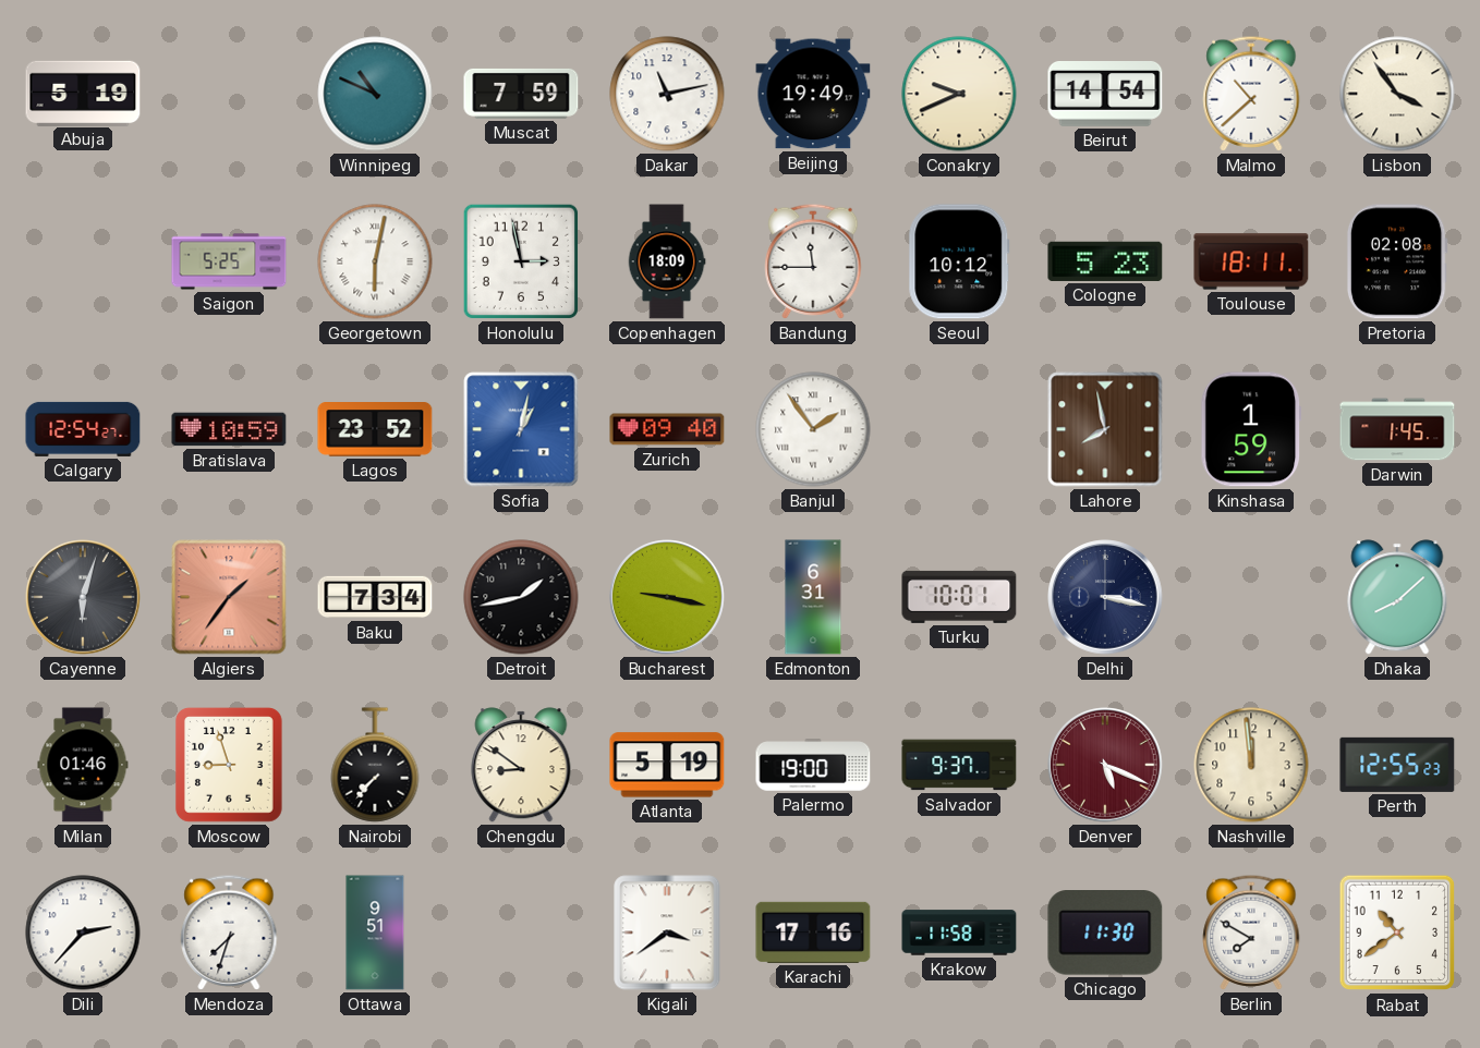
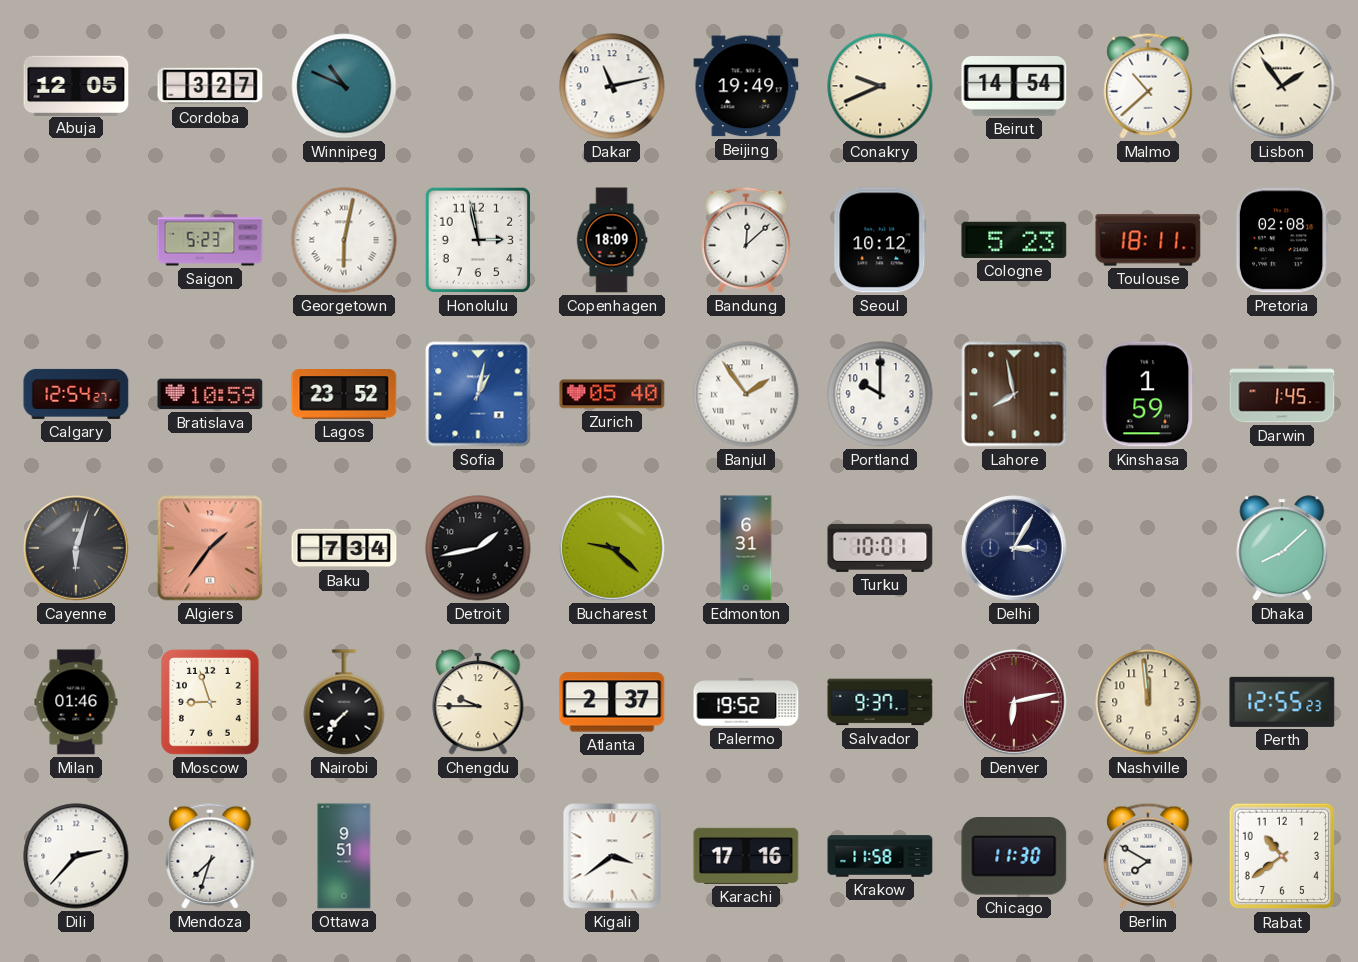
Abuja: 5:19 -> 12:05
Cordoba: none -> 3:27
Muscat: 7:59 -> none
Lisbon: 3:54 -> 1:54
Saigon: 5:25 -> 5:23
Bandung: 11:45 -> 12:08
Zurich: 09:40 -> 05:40
Portland: none -> 10:00
Bucharest: 9:17 -> 9:22
Delhi: 3:17 -> 3:05
Chengdu: 8:51 -> 9:45
Atlanta: 5:19 -> 2:37
Palermo: 19:00 -> 19:52
Denver: 5:19 -> 6:13
